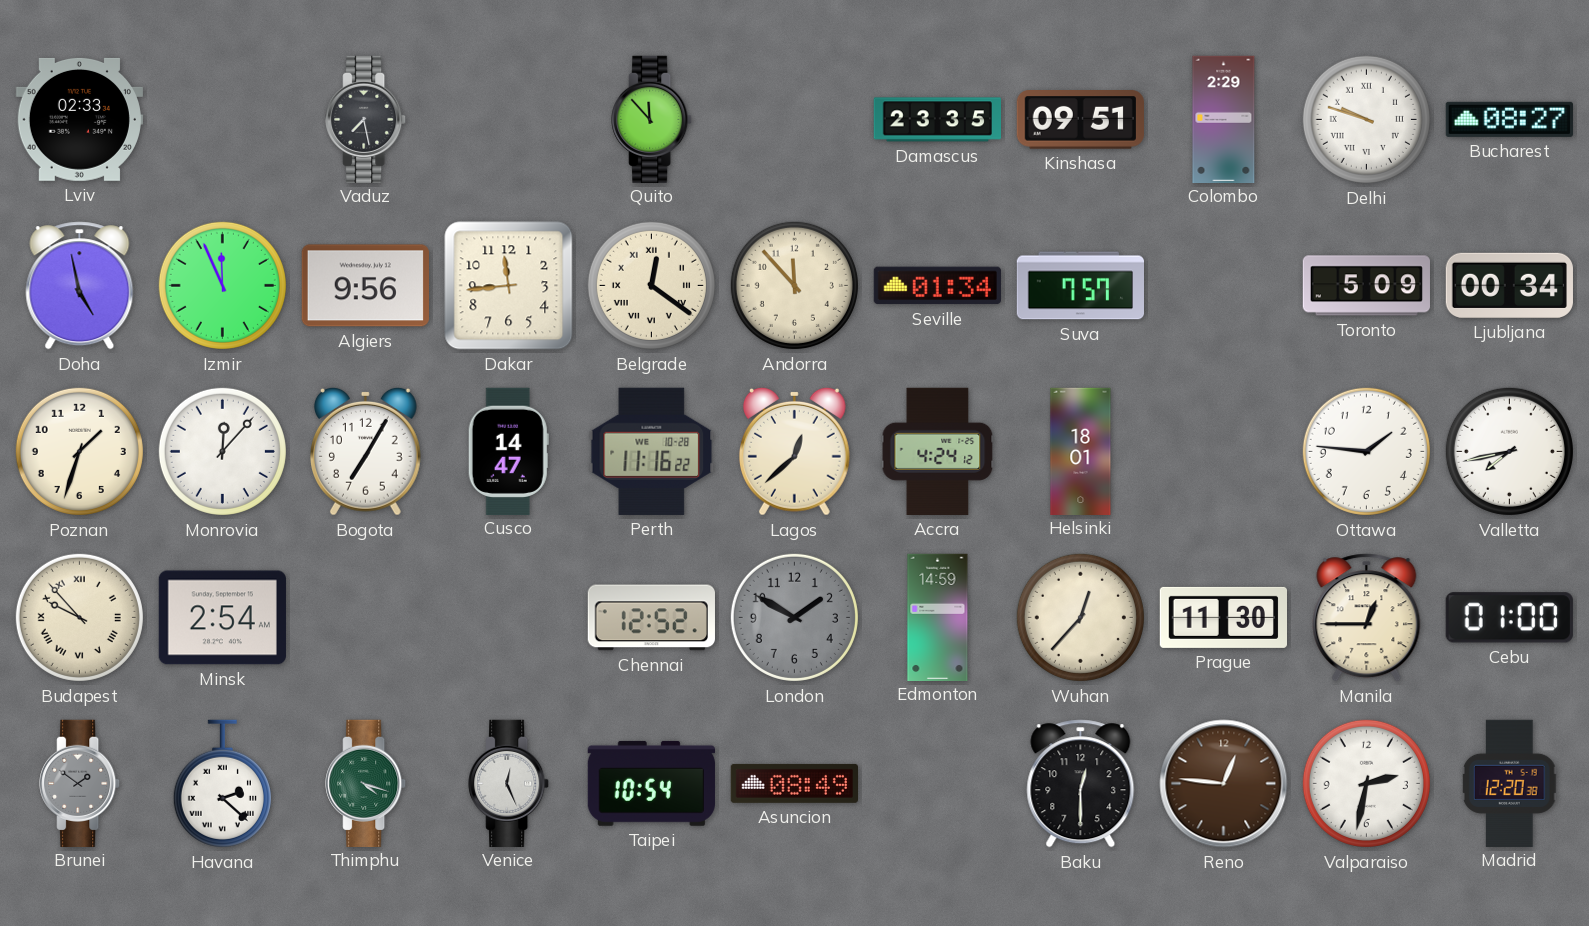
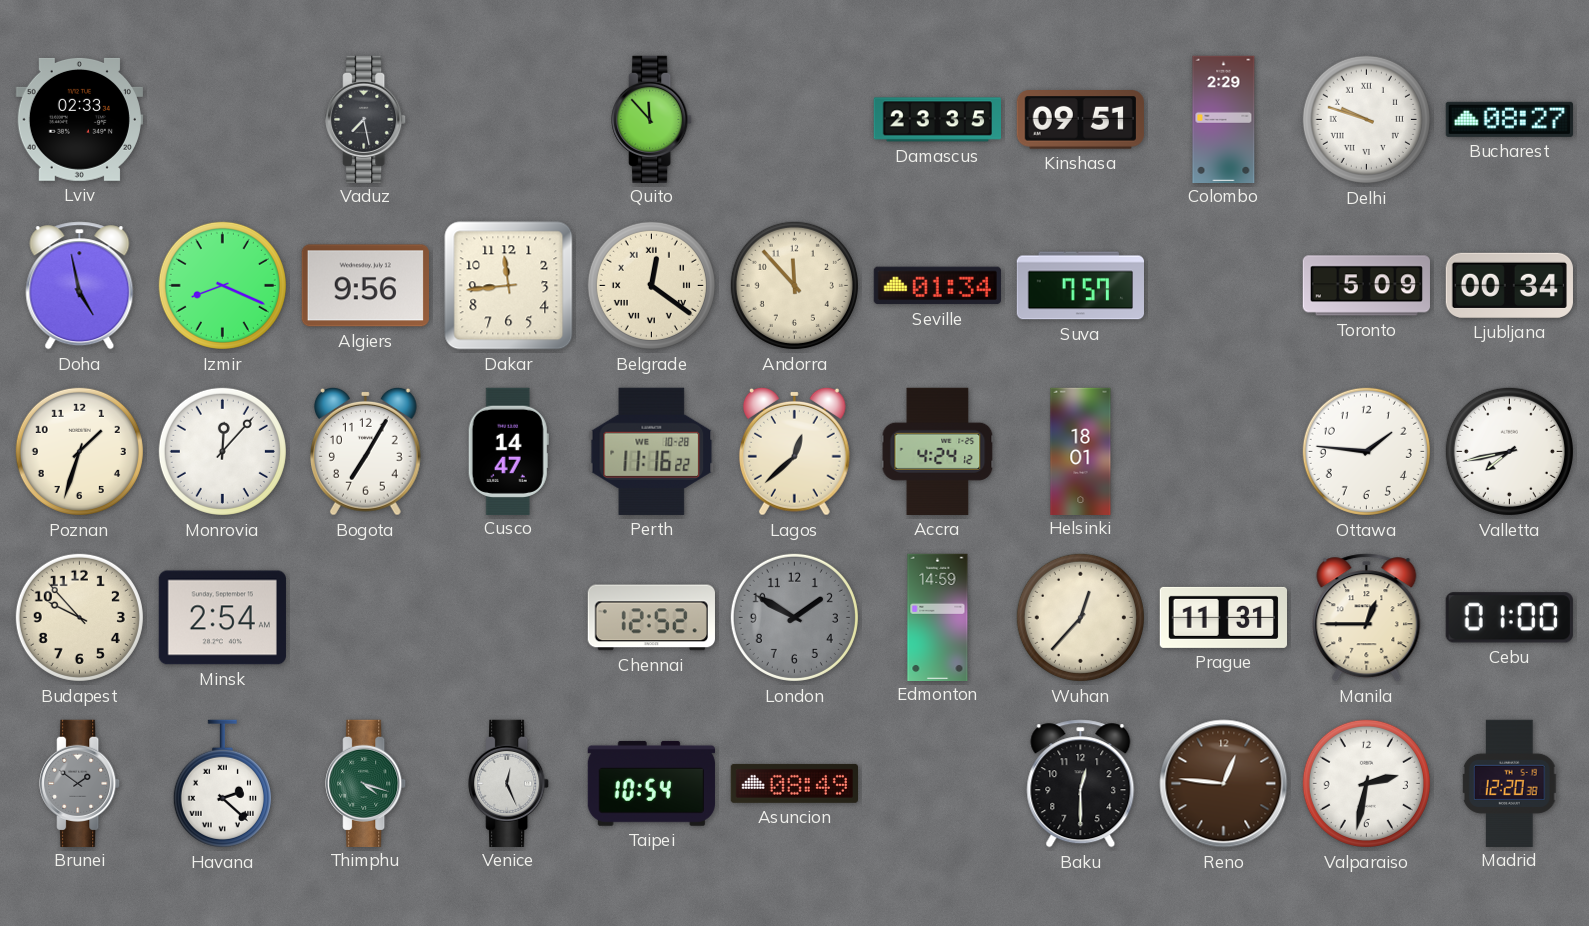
Izmir: 11:56 -> 8:19
Budapest numerals: Roman -> Arabic
Prague: 11:30 -> 11:31
